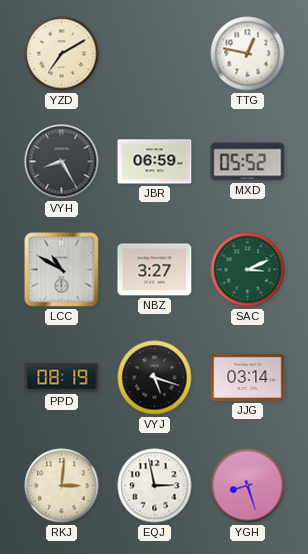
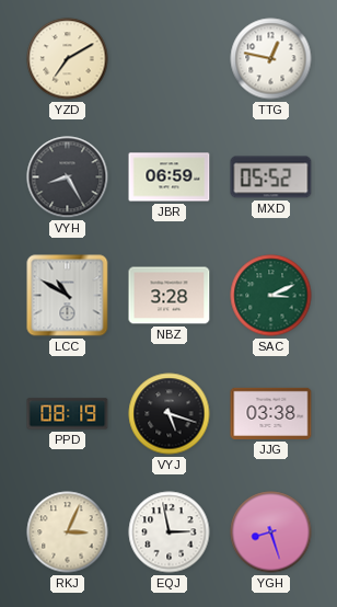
NBZ: 3:27 -> 3:28
JJG: 03:14 -> 03:38
RKJ: 3:01 -> 3:04
